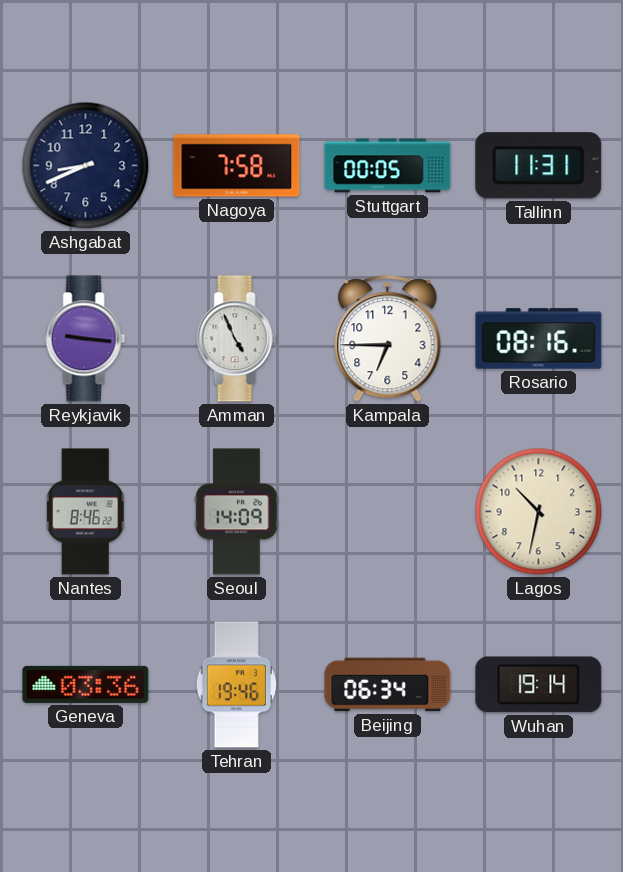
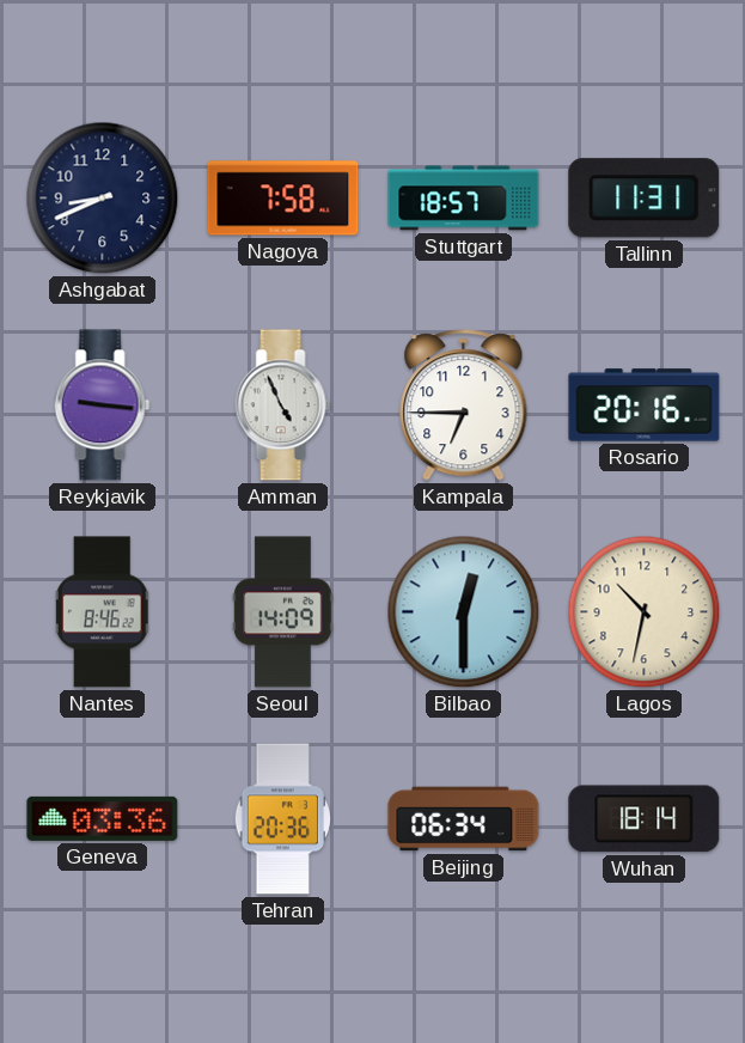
Stuttgart: 00:05 -> 18:57
Rosario: 08:16 -> 20:16
Bilbao: none -> 12:30
Tehran: 19:46 -> 20:36
Wuhan: 19:14 -> 18:14
